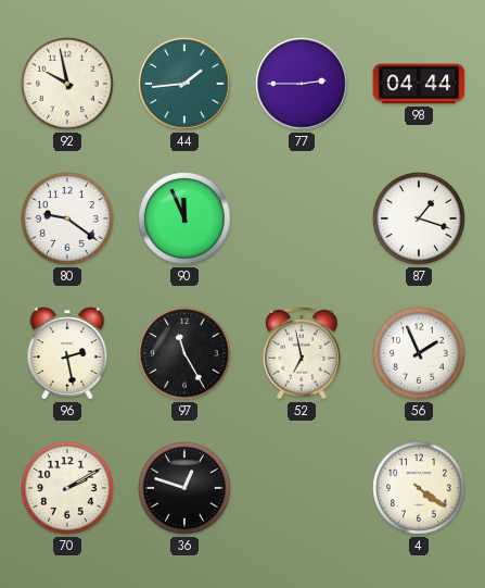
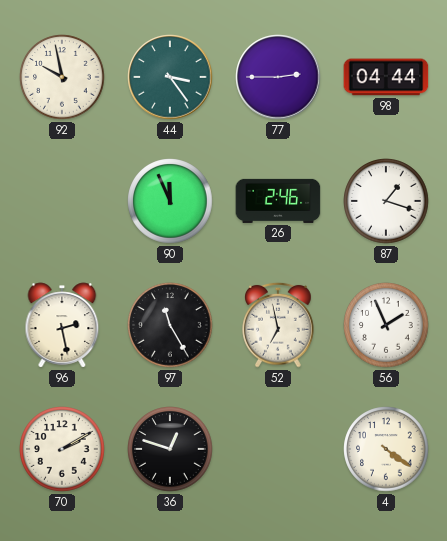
44: 1:44 -> 3:24
80: 9:21 -> none
26: none -> 2:46
